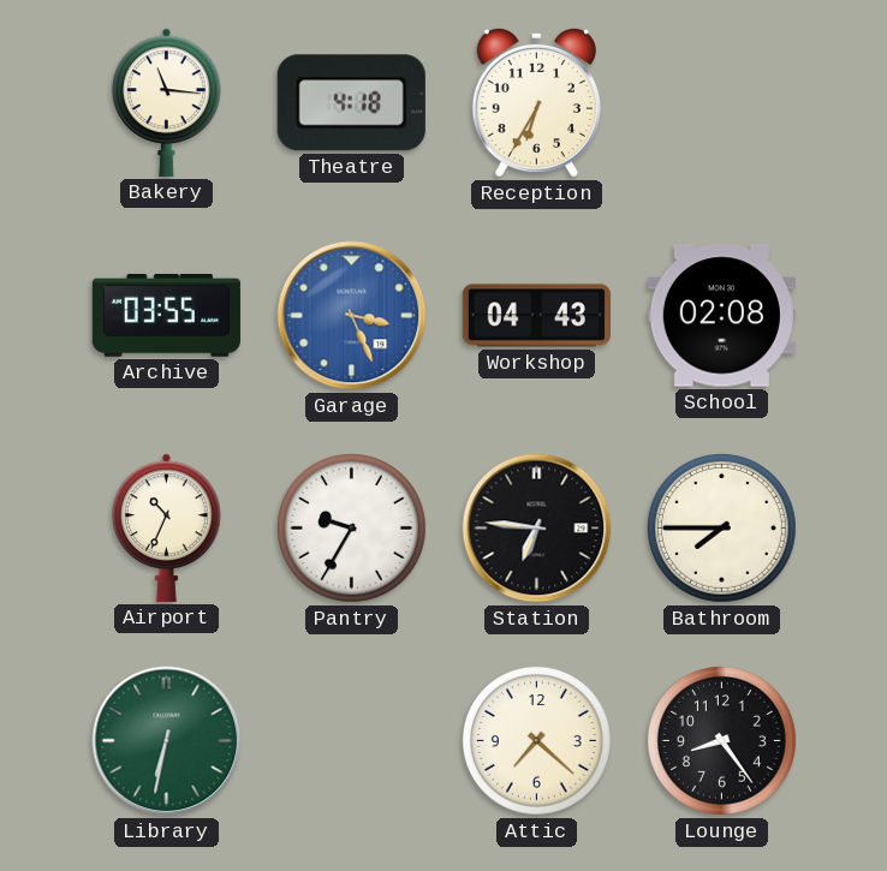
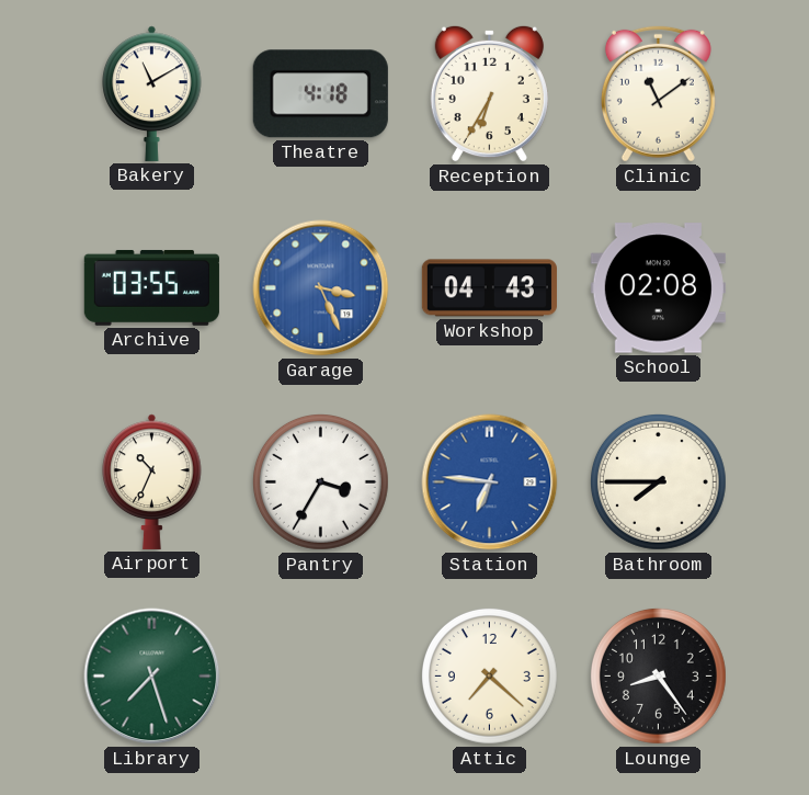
Bakery: 11:16 -> 11:10
Clinic: none -> 11:09
Pantry: 9:35 -> 3:35
Station dial: black -> blue
Library: 6:32 -> 7:27
